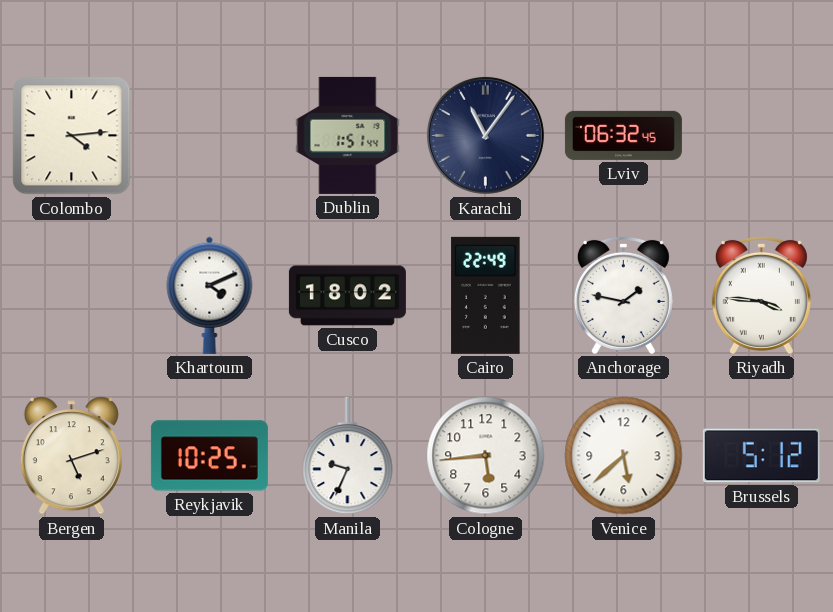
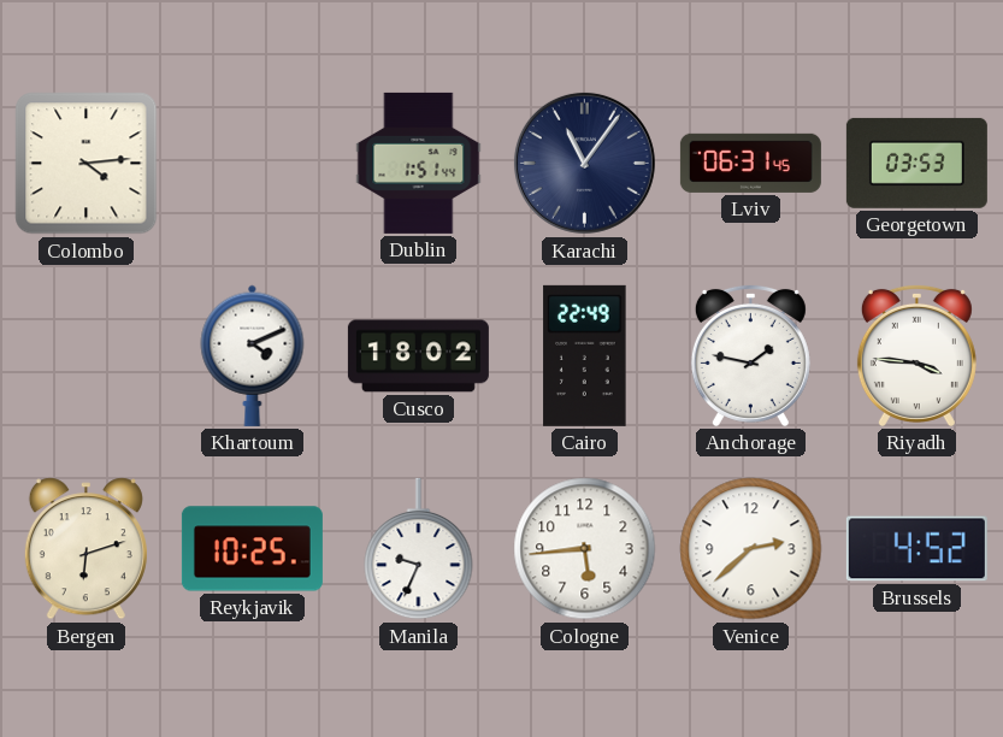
Lviv: 06:32 -> 06:31
Georgetown: none -> 03:53
Bergen: 5:12 -> 6:12
Venice: 5:38 -> 2:38
Brussels: 5:12 -> 4:52
